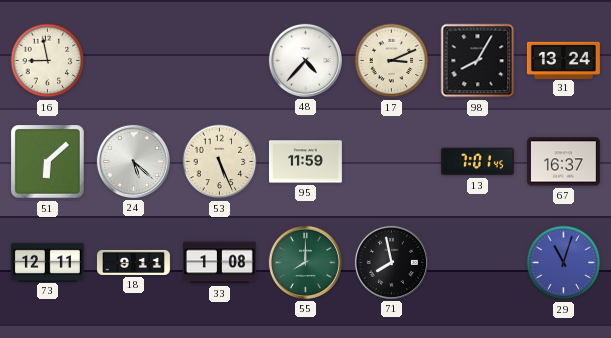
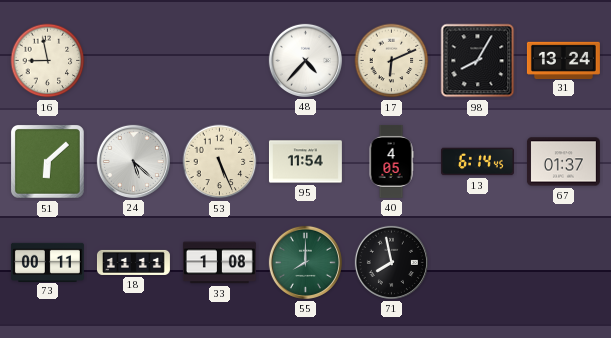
17: 3:11 -> 6:11
95: 11:59 -> 11:54
40: none -> 4:05
13: 7:01 -> 6:14
67: 16:37 -> 01:37
73: 12:11 -> 00:11
18: 9:11 -> 11:11
29: 11:03 -> none
